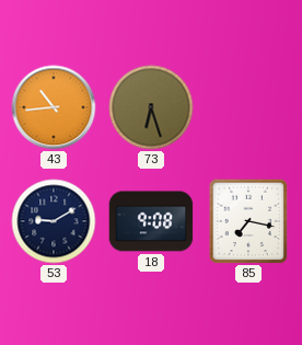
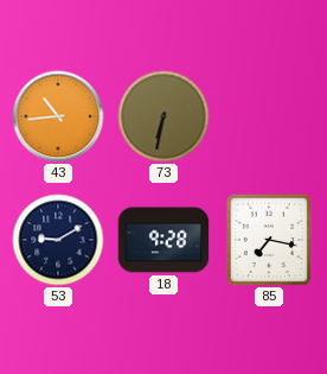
73: 6:27 -> 6:32
18: 9:08 -> 9:28
